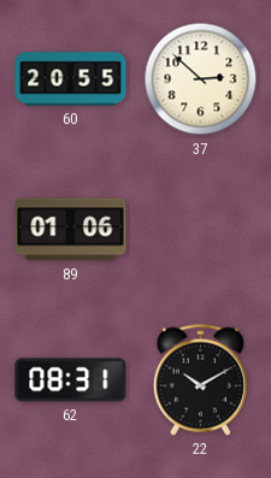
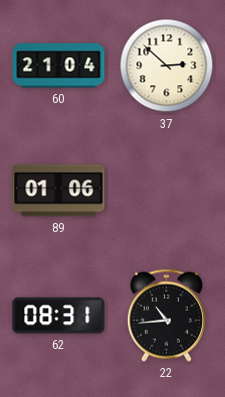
60: 20:55 -> 21:04
22: 10:10 -> 10:44
